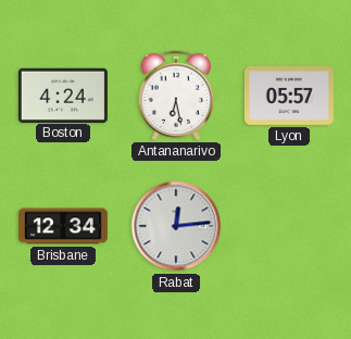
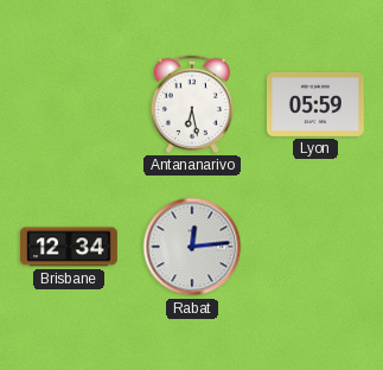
Boston: 4:24 -> none
Lyon: 05:57 -> 05:59
